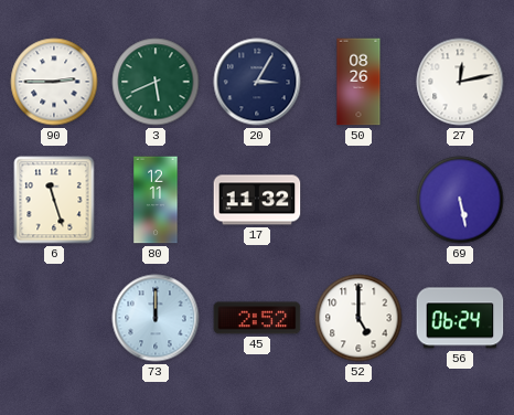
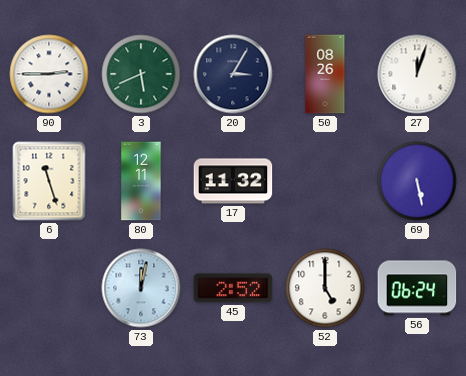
27: 12:13 -> 12:03
73: 12:00 -> 12:02
